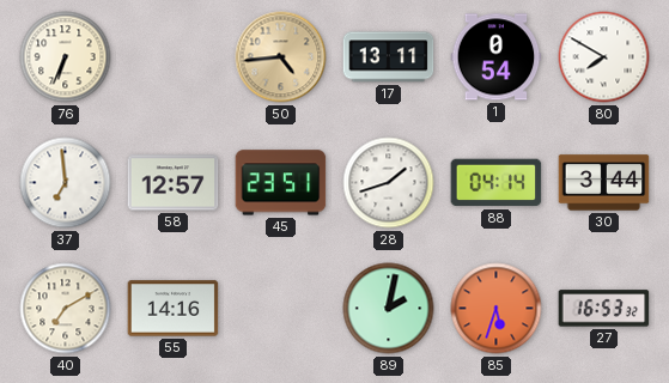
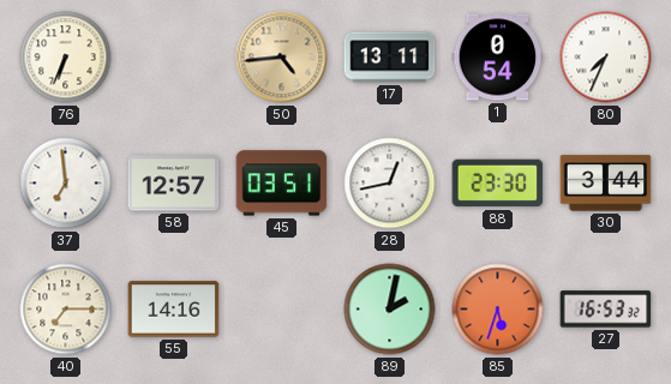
80: 7:50 -> 7:34
45: 23:51 -> 03:51
28: 1:42 -> 12:43
88: 04:14 -> 23:30
40: 7:10 -> 7:15
